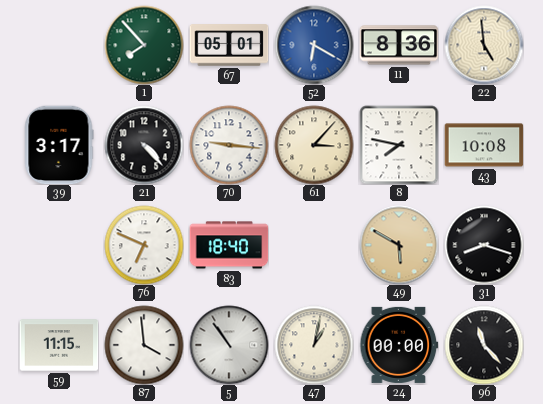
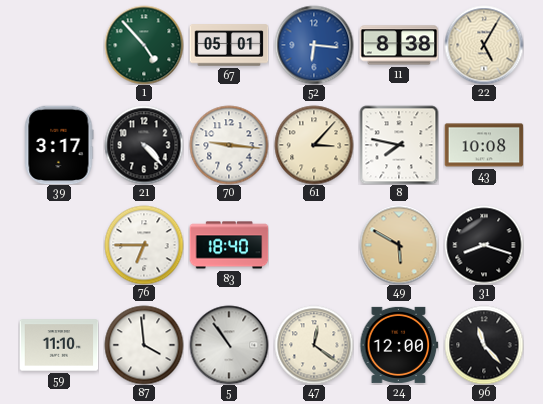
1: 7:53 -> 4:53
52: 6:20 -> 6:16
11: 8:36 -> 8:38
22: 4:59 -> 5:05
76: 6:49 -> 6:45
59: 11:15 -> 11:10
47: 1:02 -> 12:21
24: 00:00 -> 12:00
